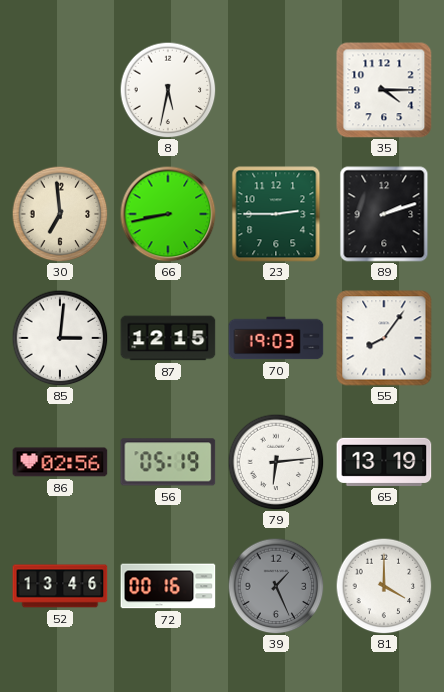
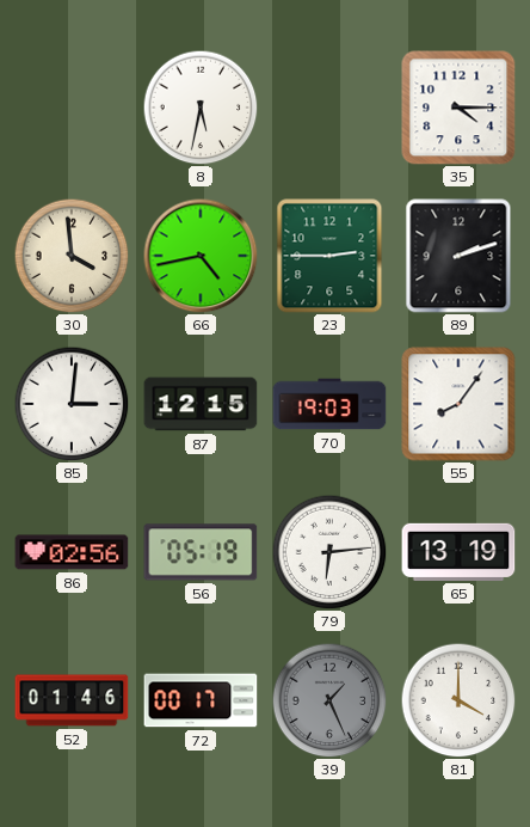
30: 6:59 -> 3:59
66: 8:43 -> 4:43
52: 13:46 -> 01:46
72: 00:16 -> 00:17
